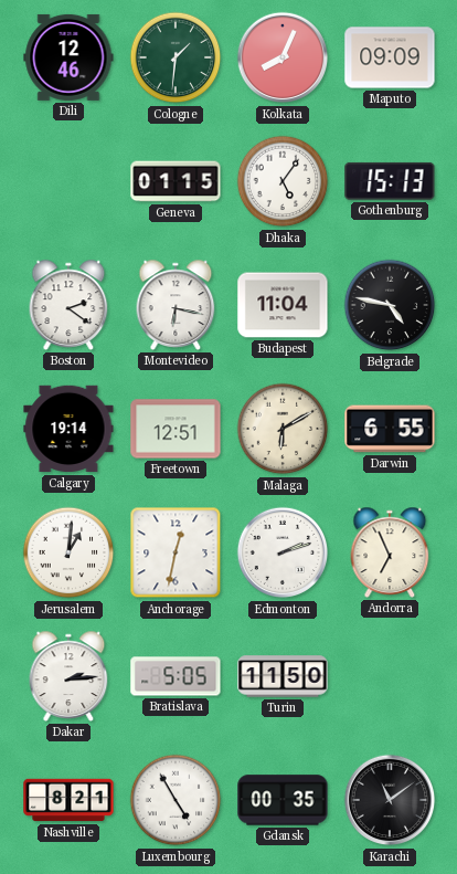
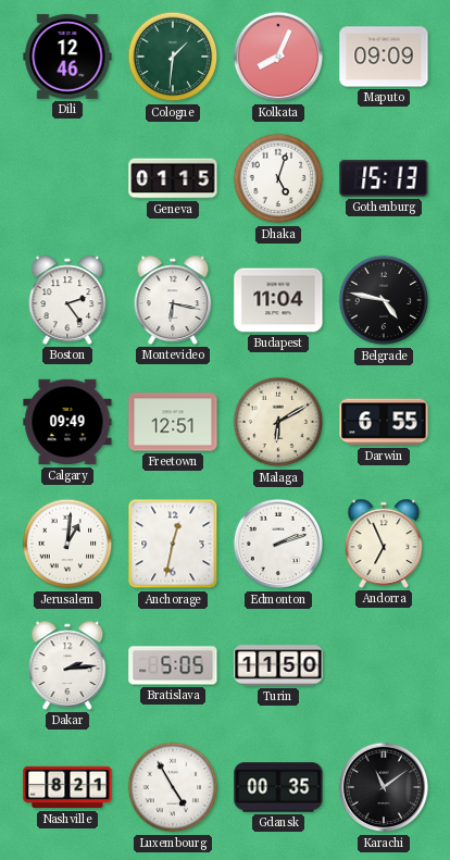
Dhaka: 5:06 -> 5:03
Boston: 2:21 -> 2:24
Calgary: 19:14 -> 09:49
